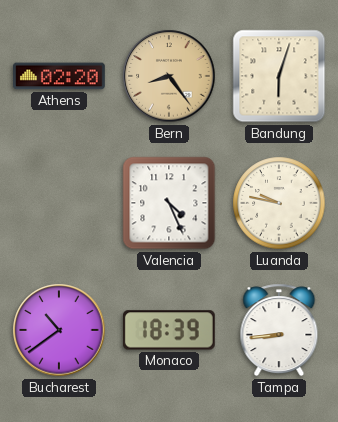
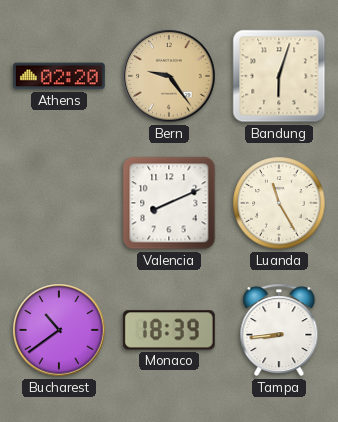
Bern: 8:24 -> 9:24
Valencia: 4:26 -> 8:11
Luanda: 9:47 -> 11:25
